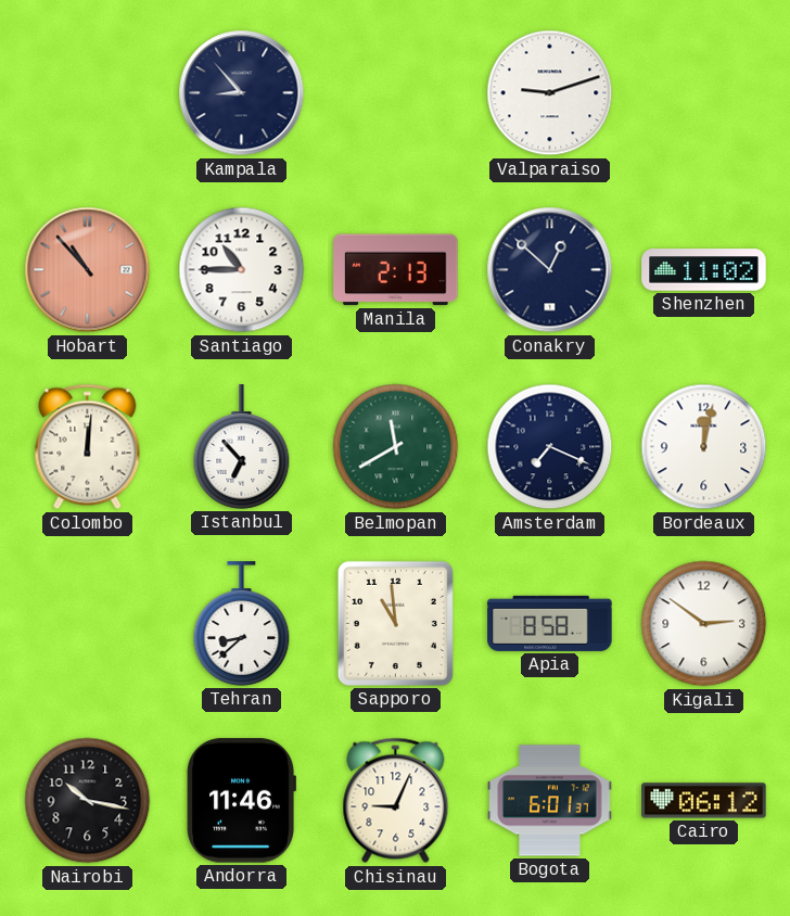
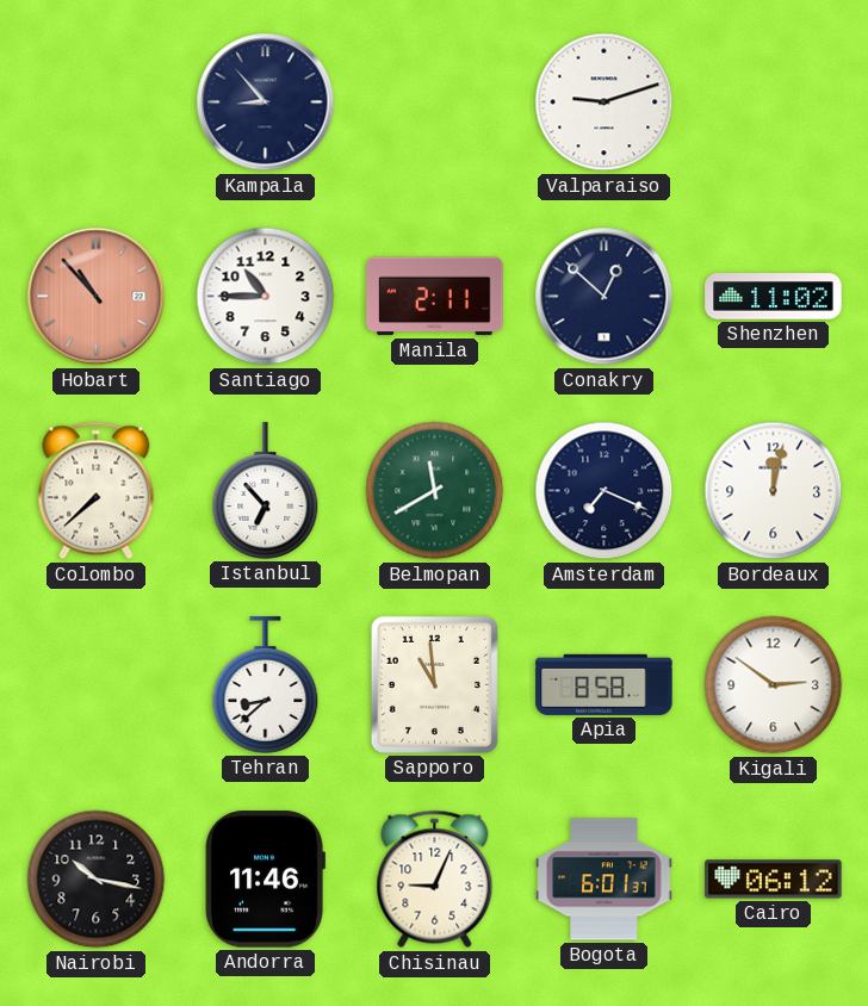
Manila: 2:13 -> 2:11
Colombo: 12:01 -> 7:38
